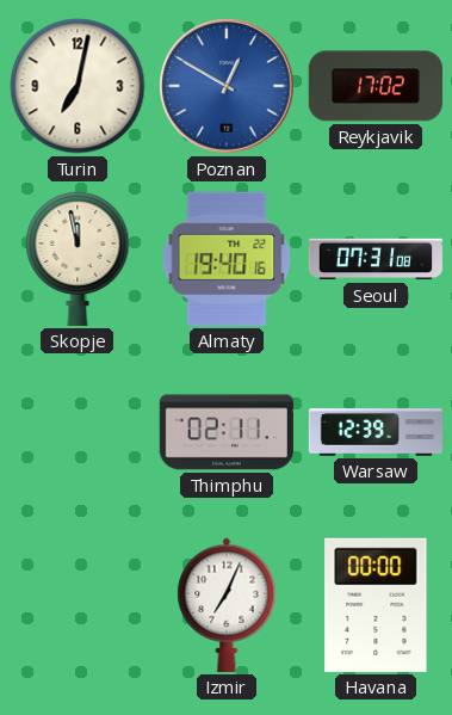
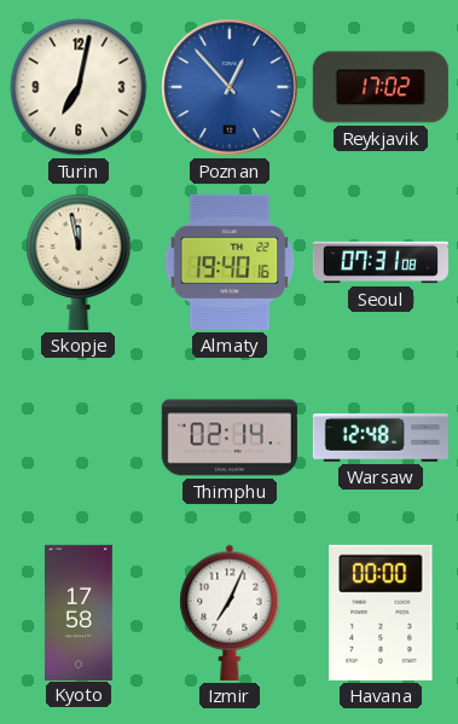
Poznan: 12:50 -> 12:53
Thimphu: 02:11 -> 02:14
Warsaw: 12:39 -> 12:48
Kyoto: none -> 17:58
